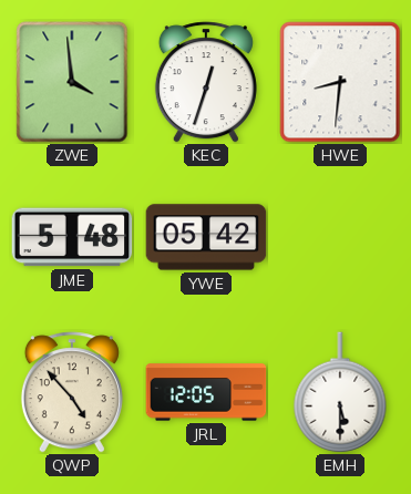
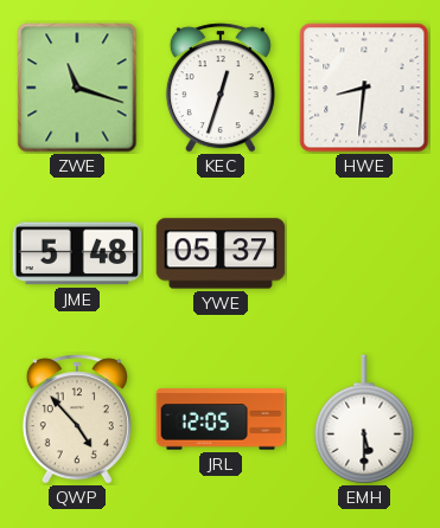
ZWE: 3:59 -> 11:18
YWE: 05:42 -> 05:37
